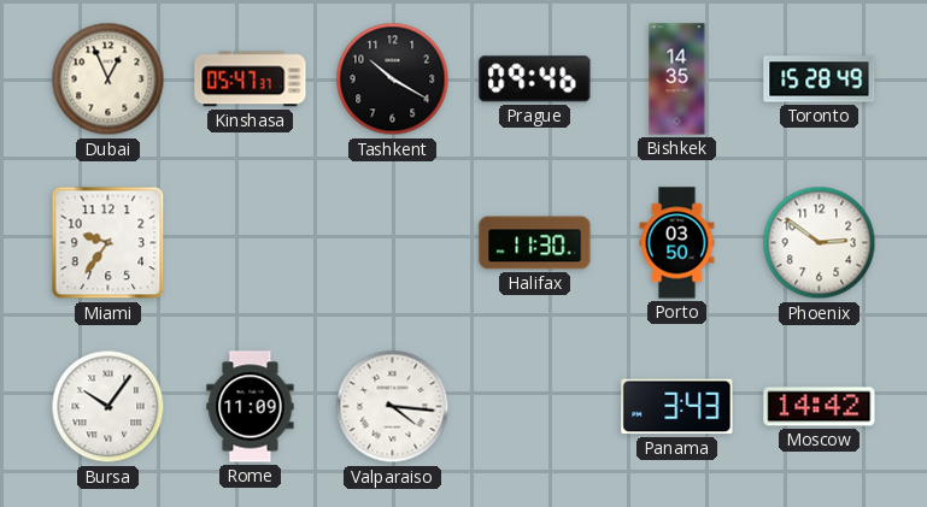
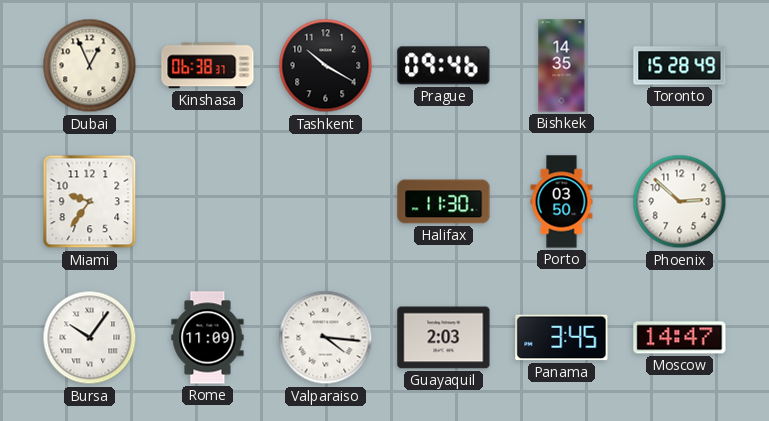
Kinshasa: 05:47 -> 06:38
Phoenix: 2:51 -> 2:52
Guayaquil: none -> 2:03
Panama: 3:43 -> 3:45
Moscow: 14:42 -> 14:47
